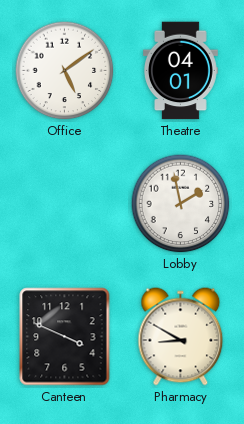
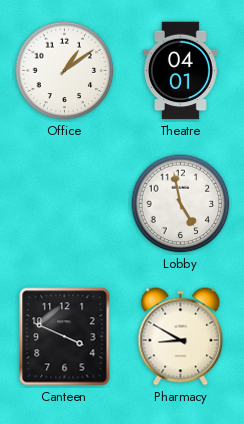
Office: 5:09 -> 1:09
Lobby: 1:58 -> 4:58
